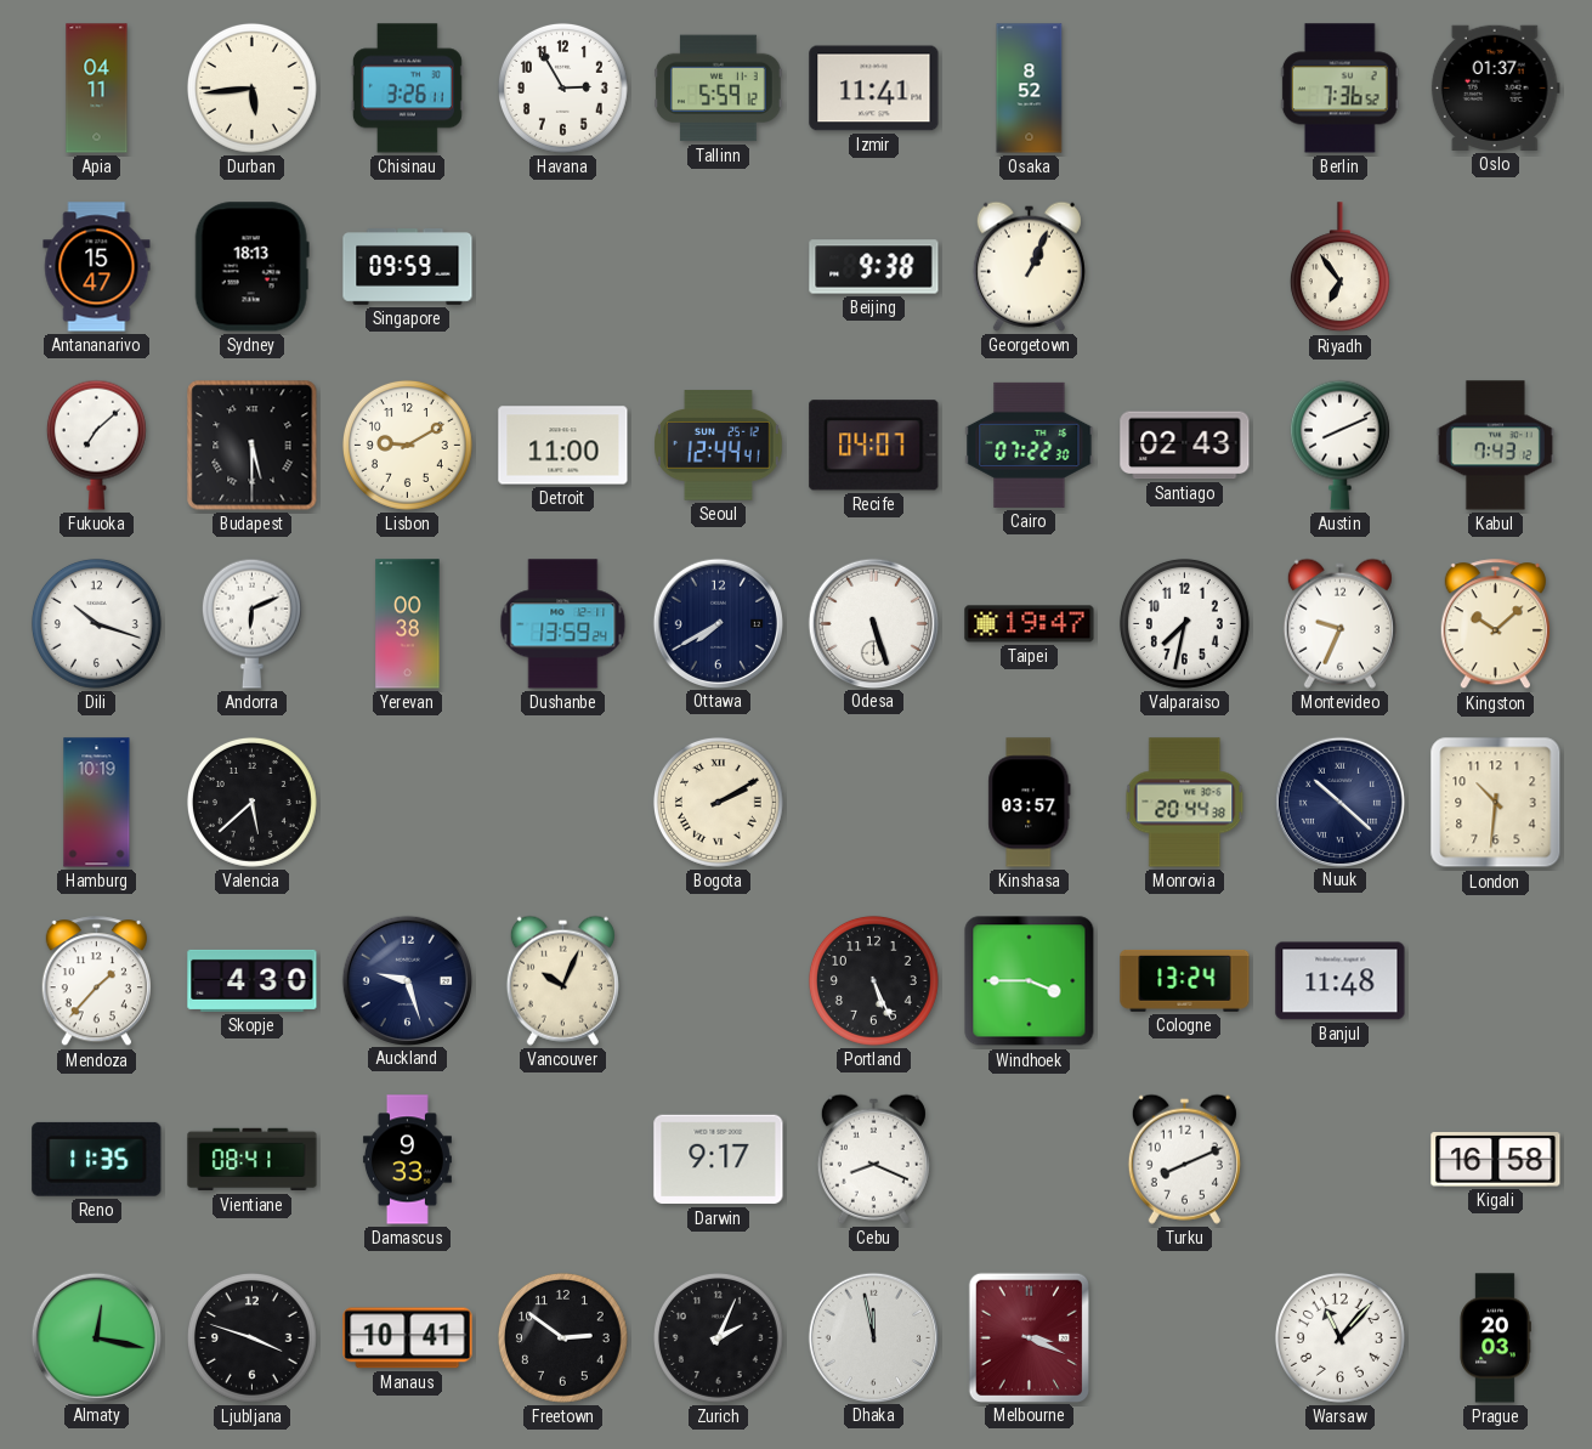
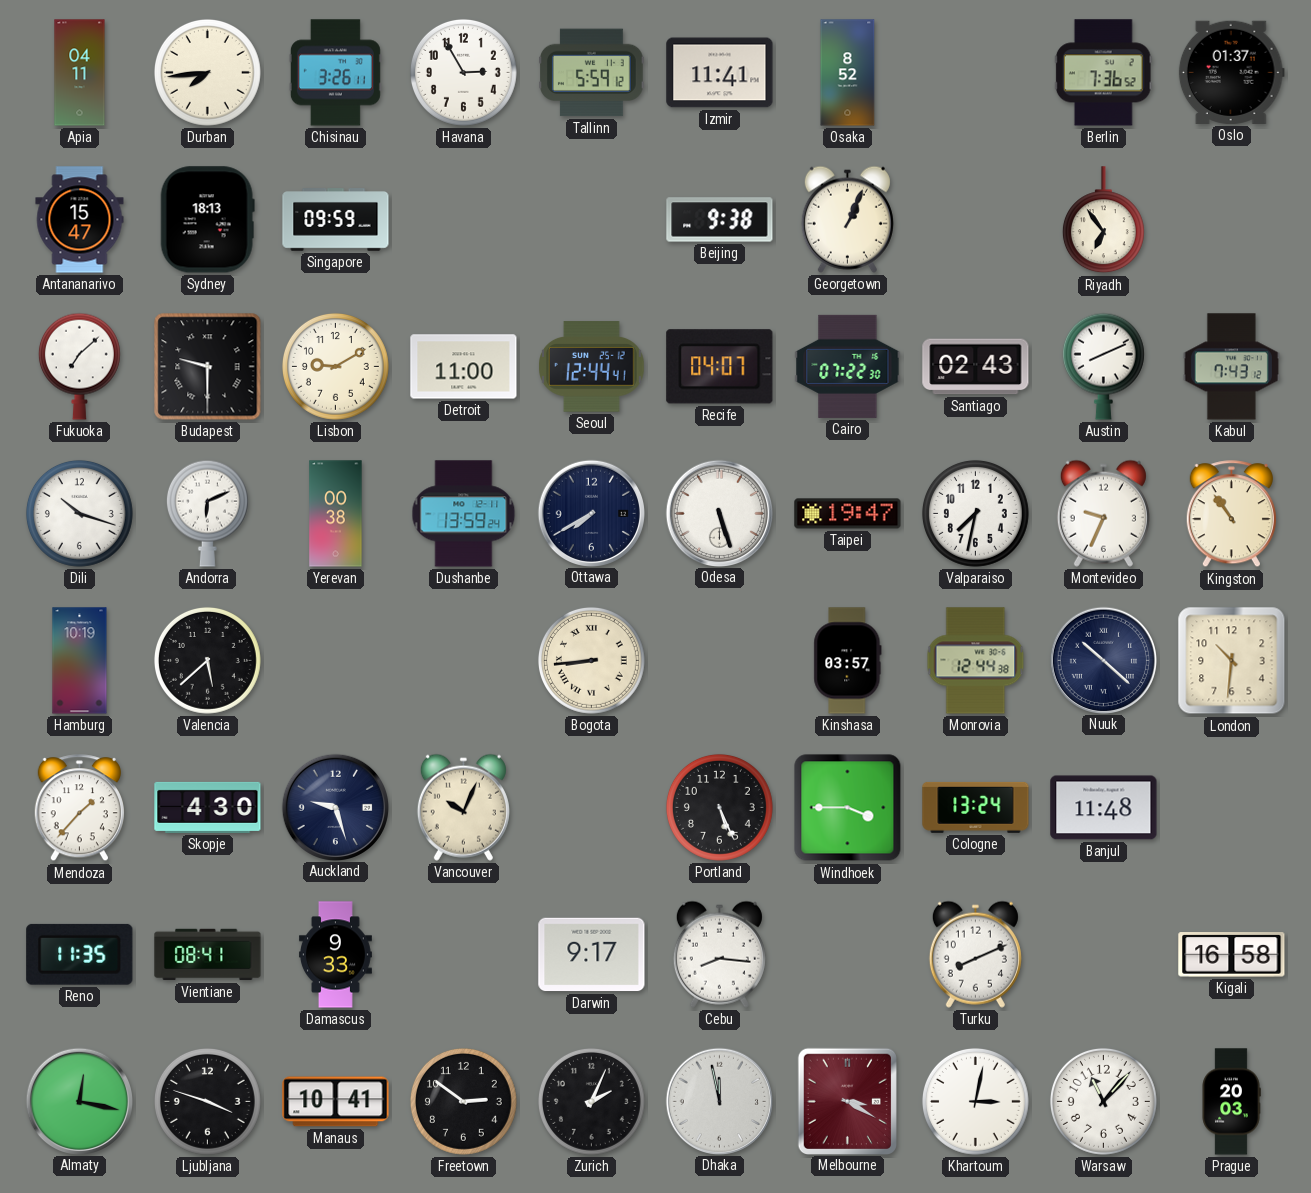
Durban: 5:44 -> 7:44
Budapest: 5:30 -> 9:30
Kingston: 10:08 -> 10:54
Bogota: 2:10 -> 8:44
Monrovia: 20:44 -> 12:44
Cebu: 8:19 -> 8:16
Melbourne: 3:19 -> 3:20
Khartoum: none -> 3:02
